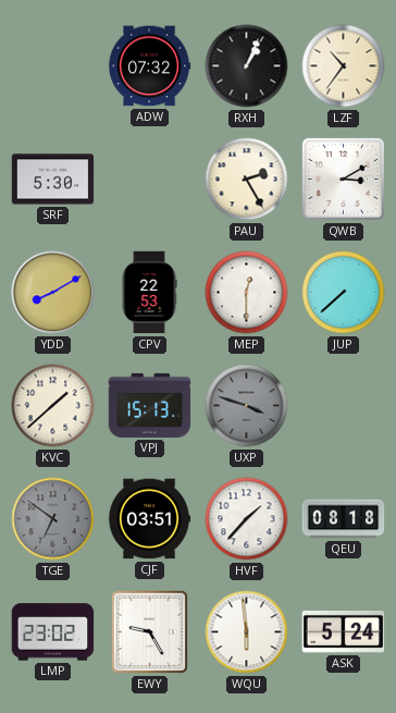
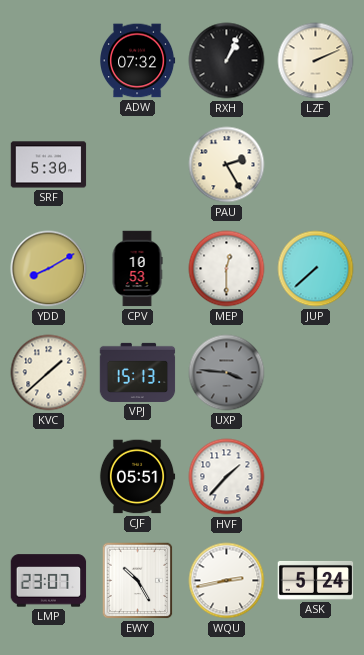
LZF: 10:36 -> 2:11
QWB: 3:10 -> none
CPV: 22:53 -> 10:53
UXP: 3:48 -> 3:46
TGE: 6:51 -> none
CJF: 03:51 -> 05:51
QEU: 08:18 -> none
LMP: 23:02 -> 23:07
EWY: 9:25 -> 10:25
WQU: 5:59 -> 2:43
